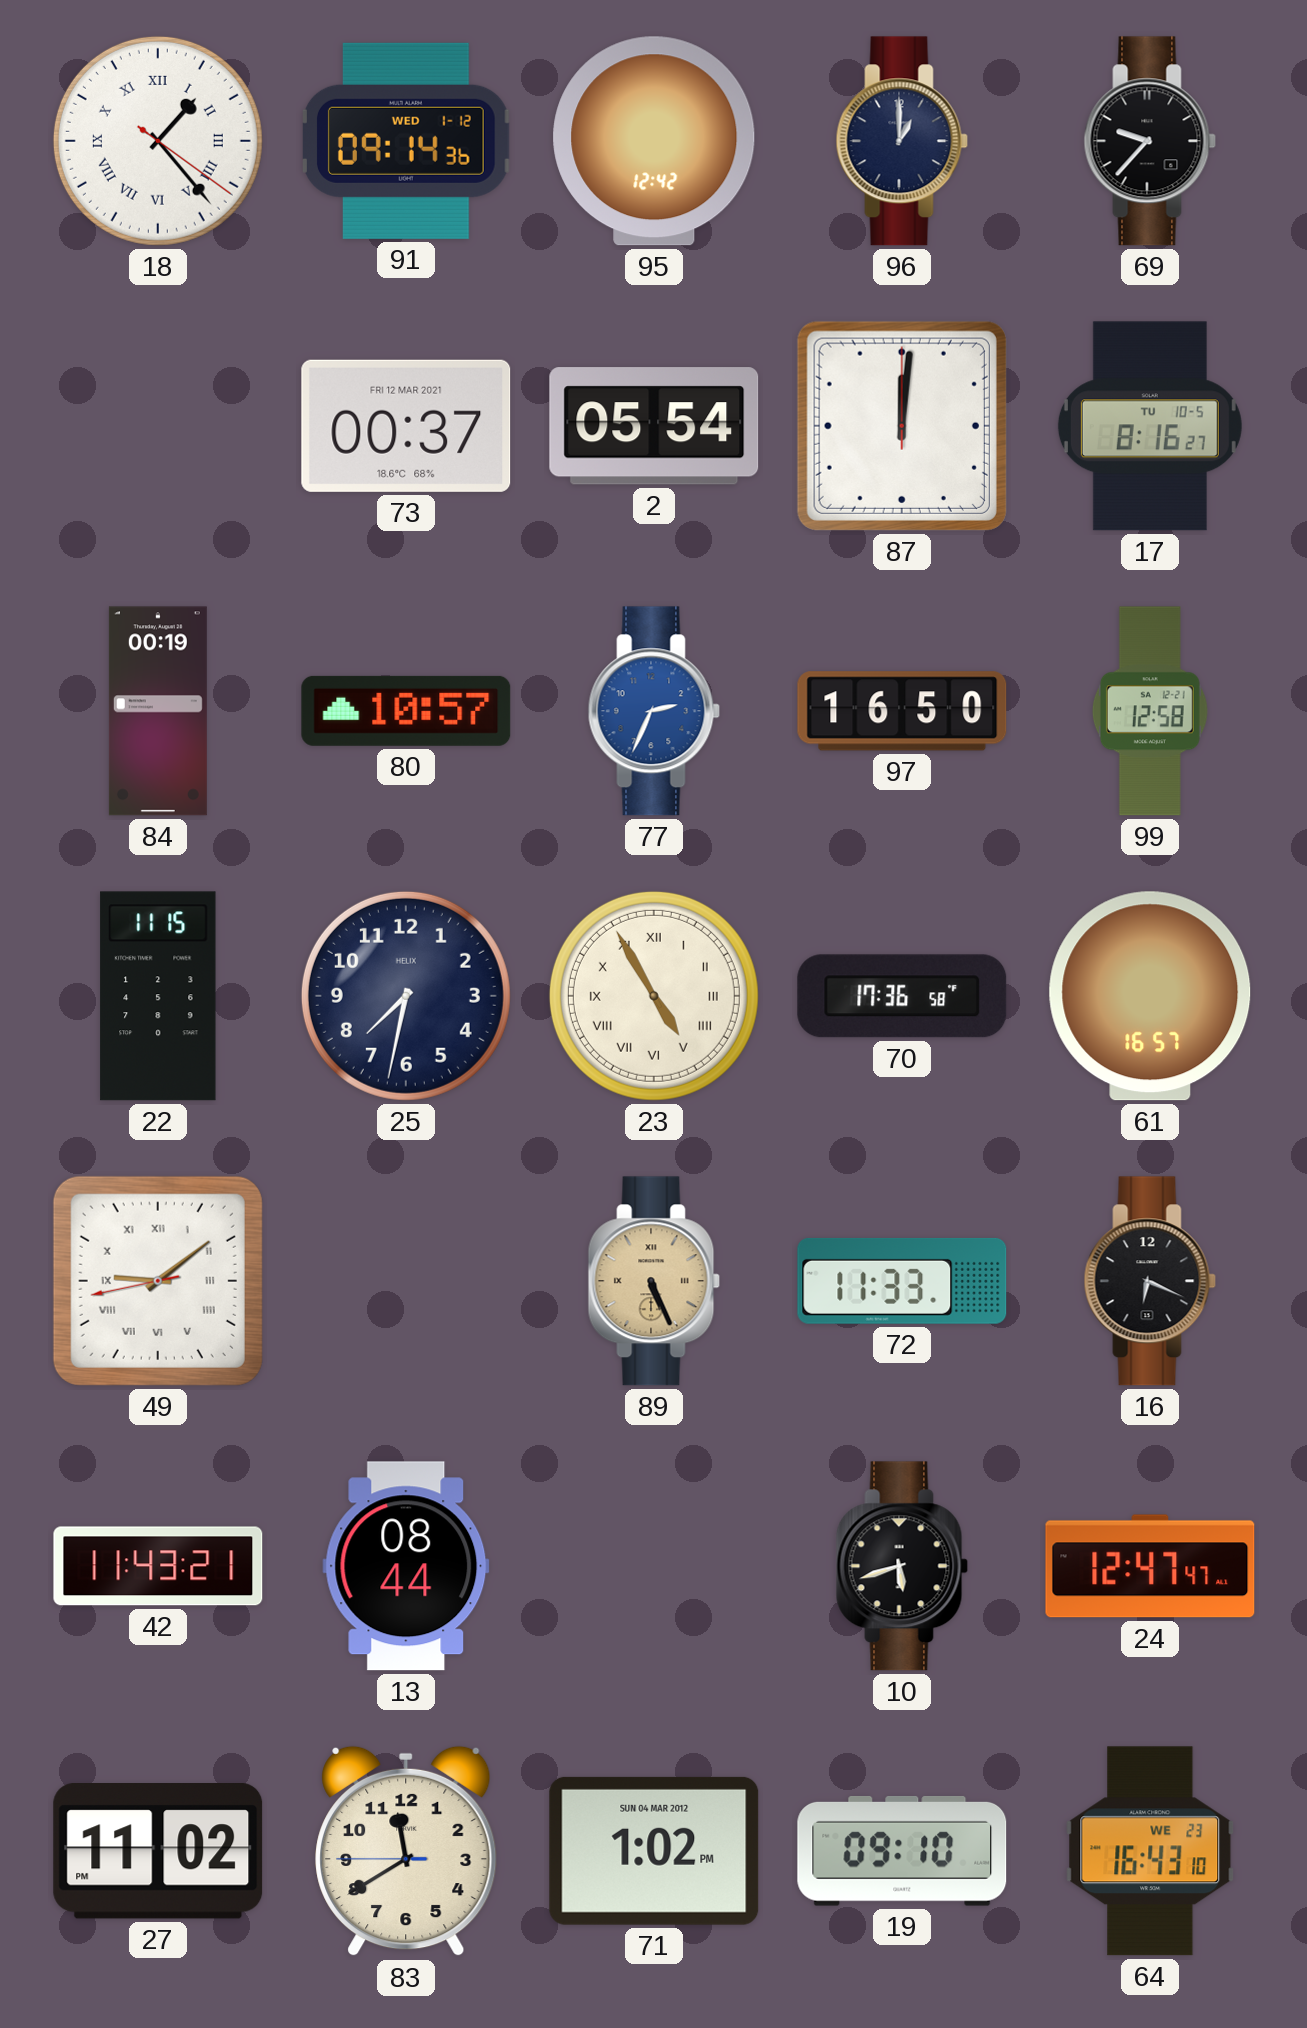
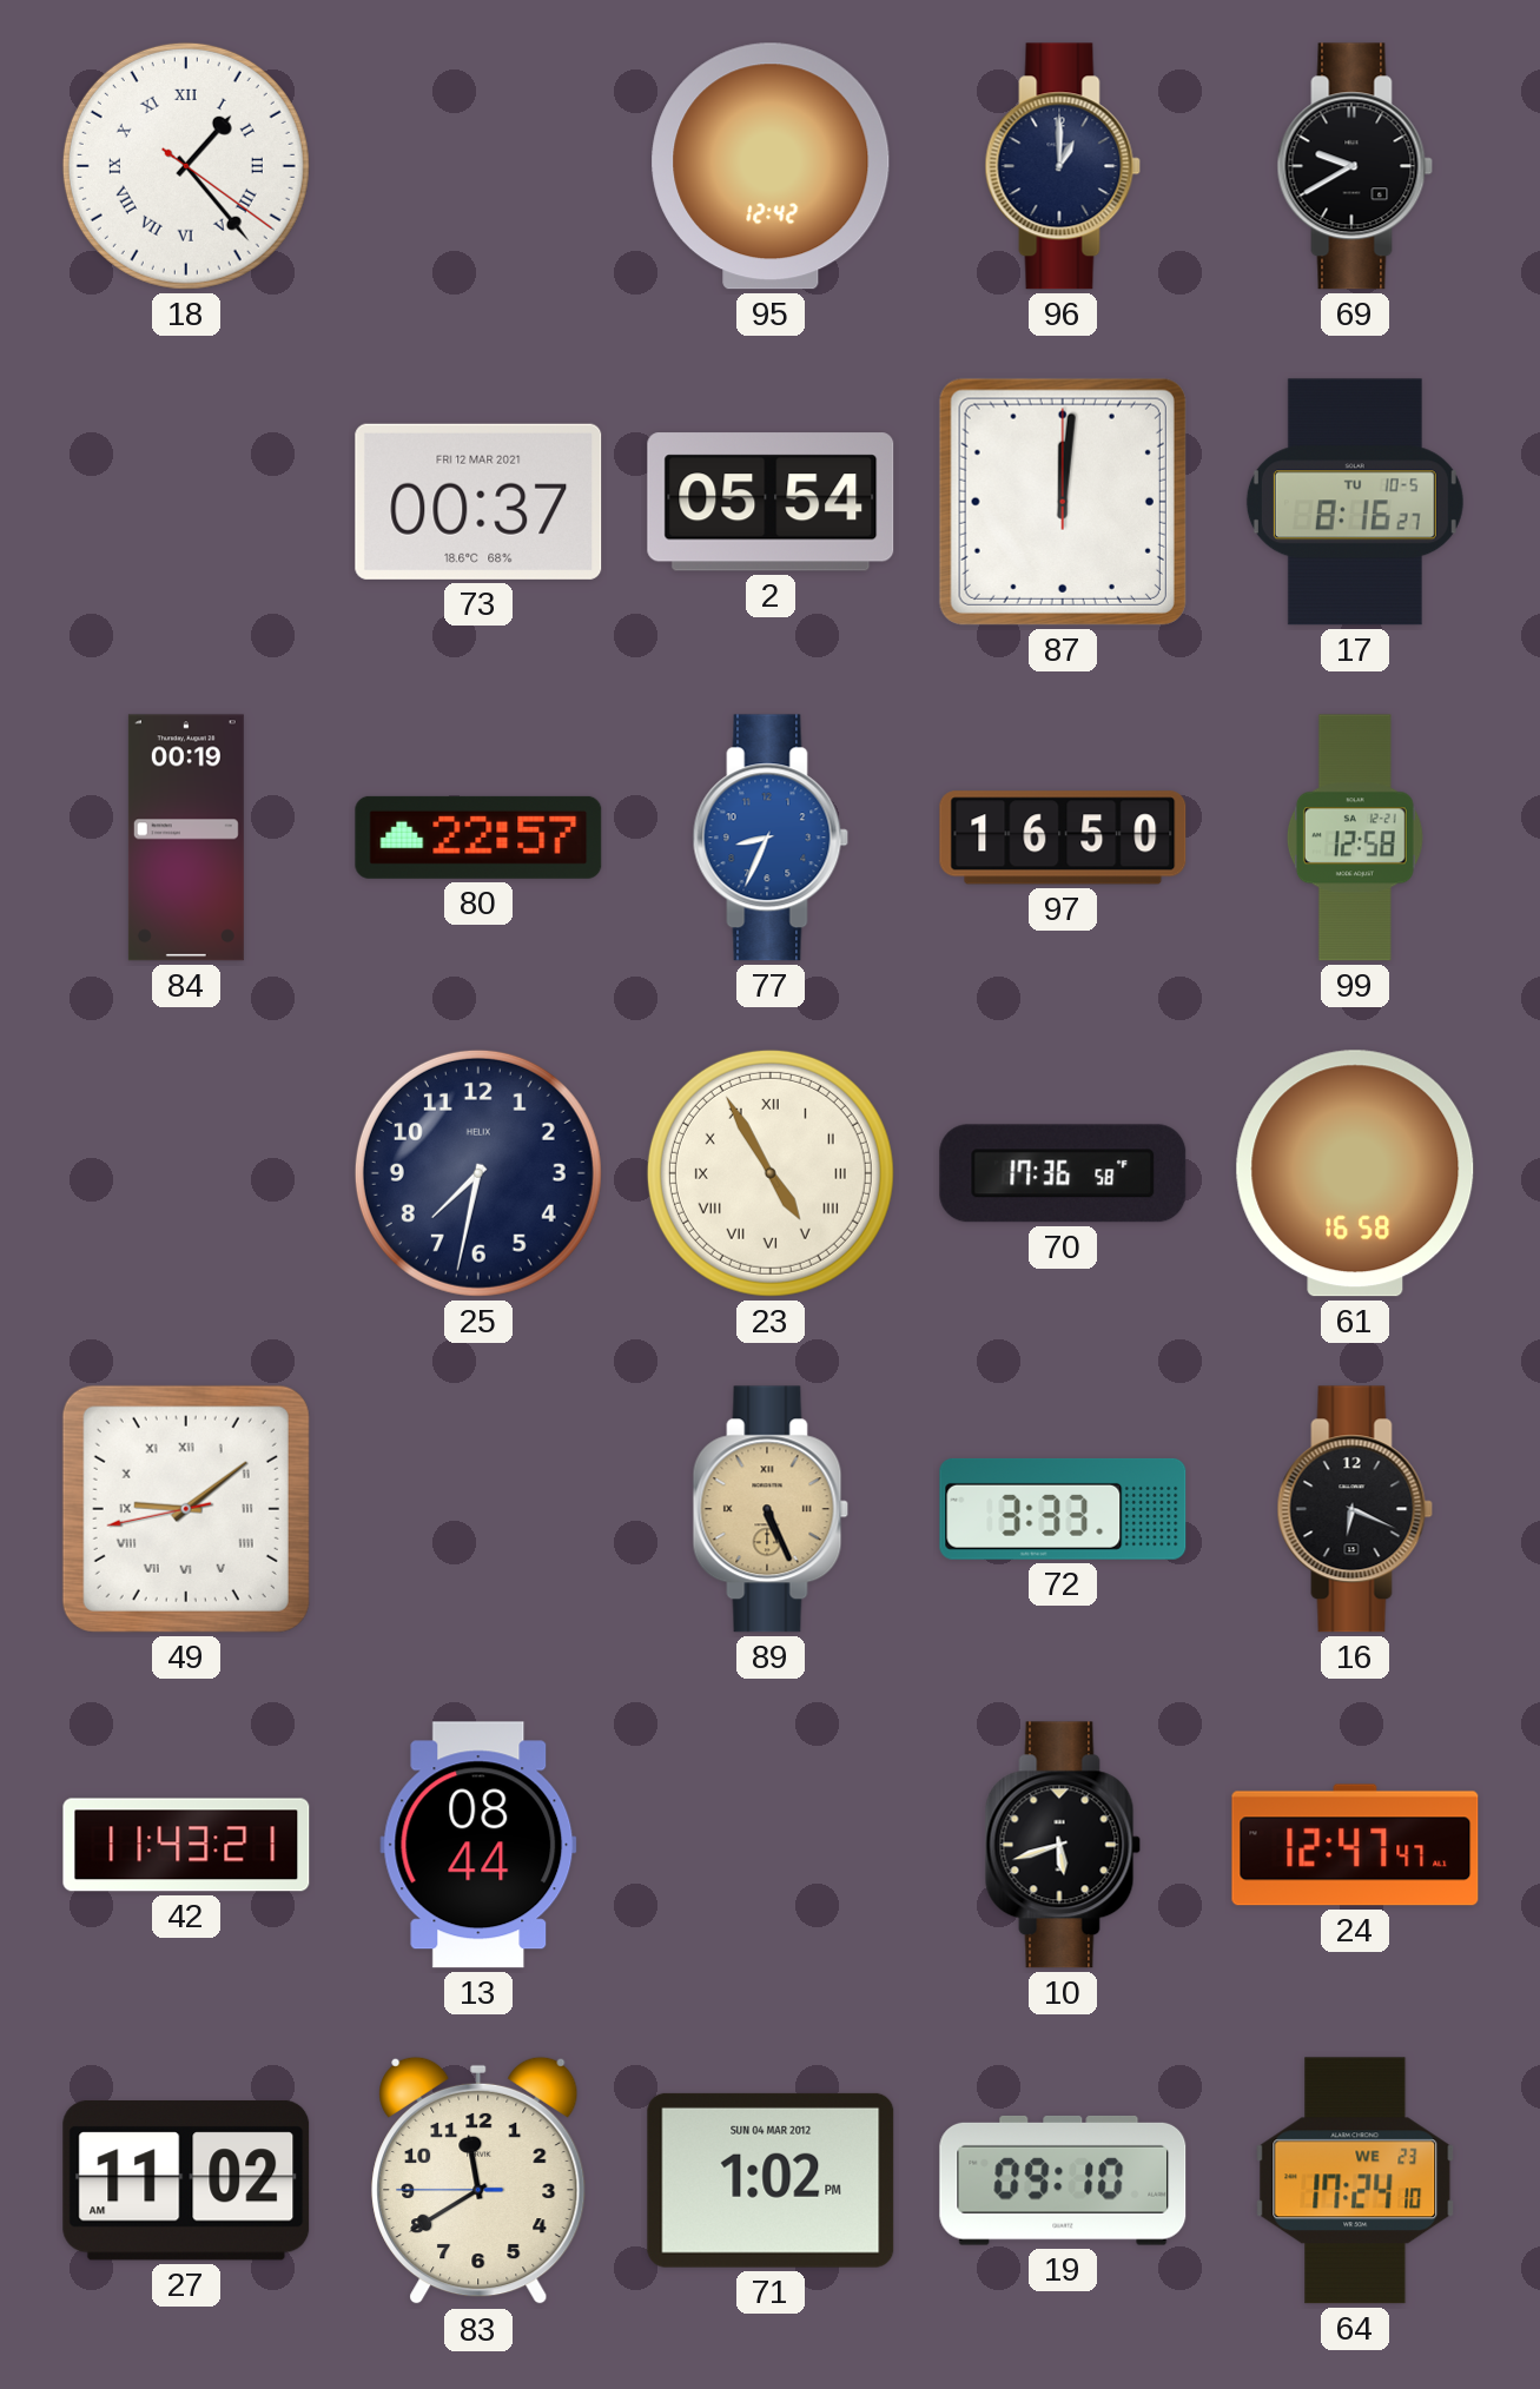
91: 09:14 -> none
69: 9:37 -> 9:40
80: 10:57 -> 22:57
77: 2:34 -> 8:34
22: 11:15 -> none
61: 16:57 -> 16:58
72: 11:33 -> 3:33
27: 11:02 PM -> 11:02 AM
64: 16:43 -> 17:24
